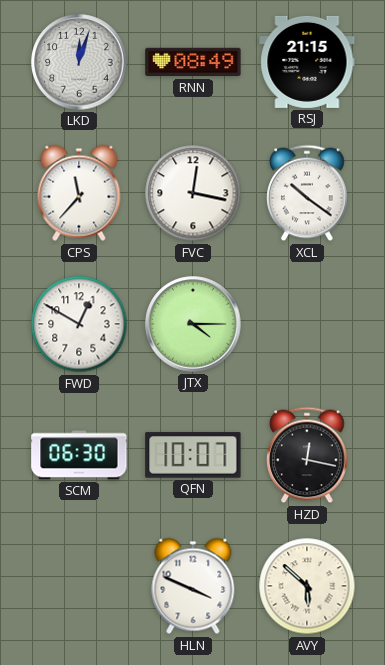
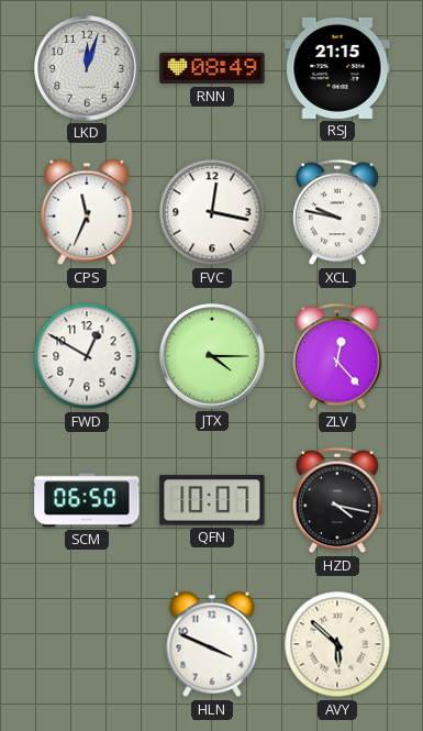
CPS: 11:37 -> 11:34
XCL: 10:21 -> 9:47
ZLV: none -> 12:23
SCM: 06:30 -> 06:50
HZD: 12:17 -> 4:17
